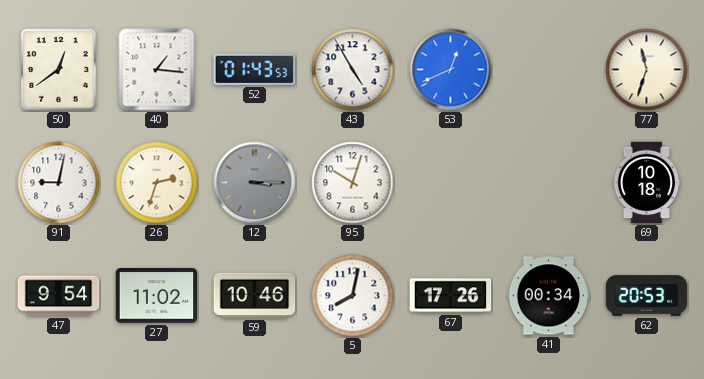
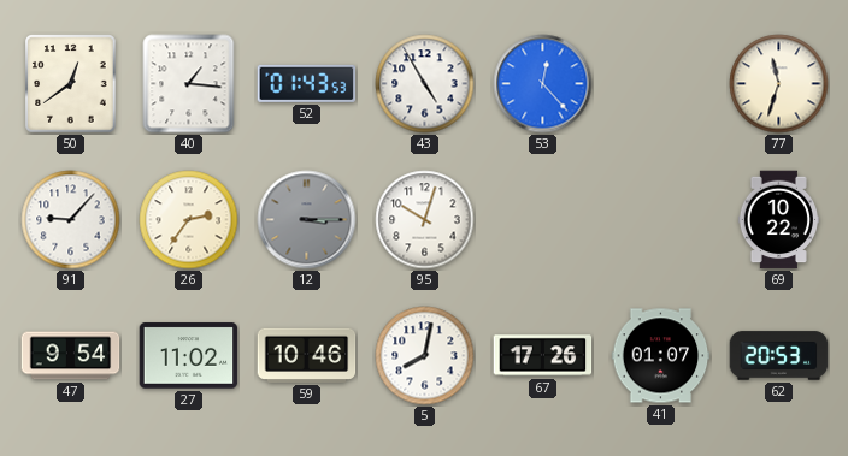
53: 12:41 -> 12:23
91: 9:02 -> 9:07
26: 2:33 -> 2:36
69: 10:18 -> 10:22
41: 00:34 -> 01:07
